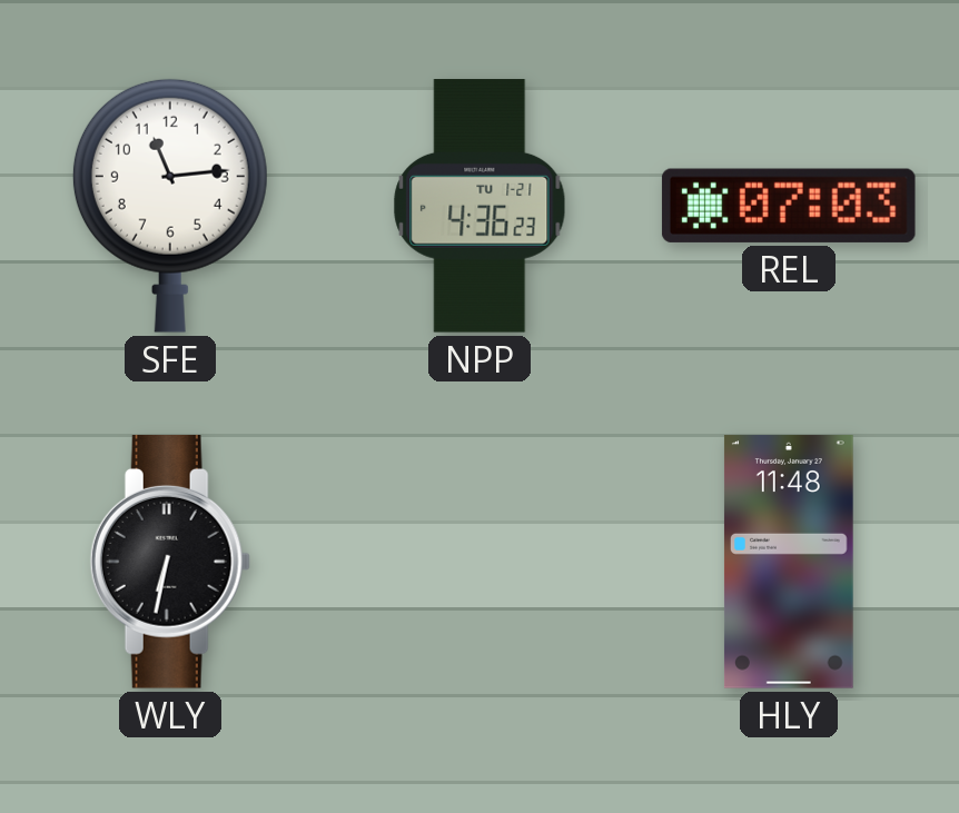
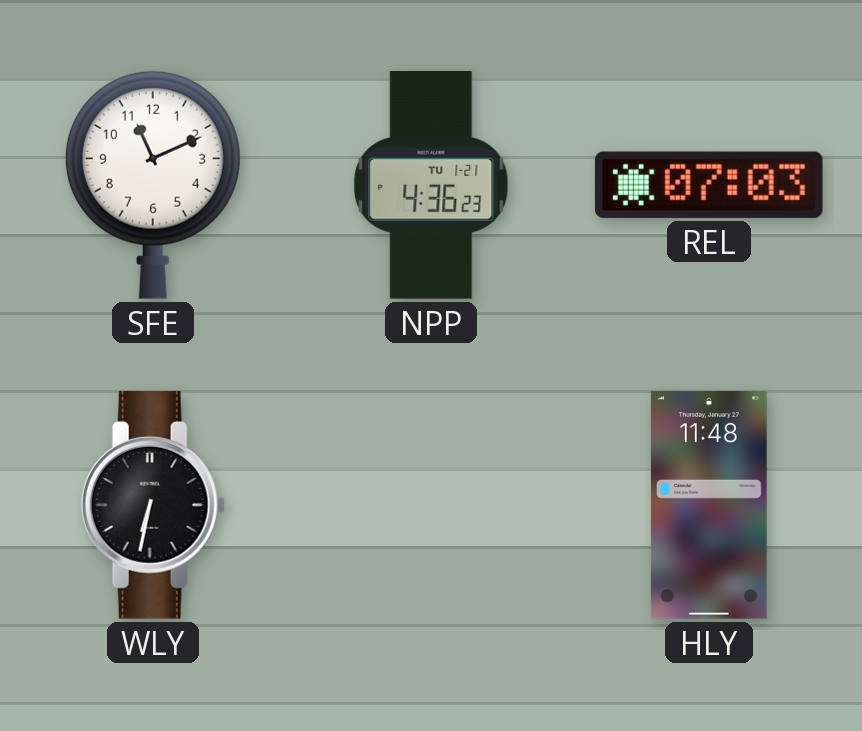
SFE: 11:14 -> 11:11
